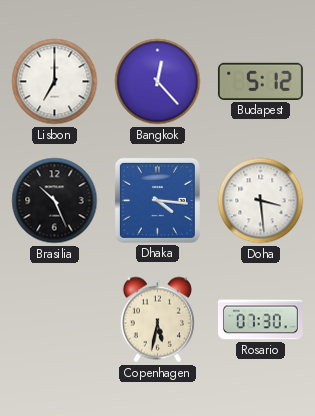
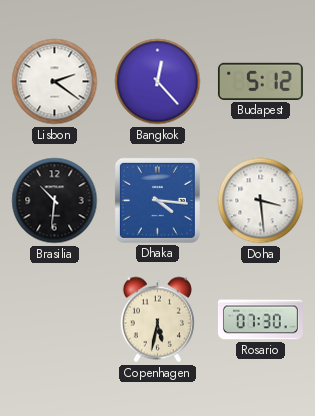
Lisbon: 7:00 -> 2:21
Brasilia: 10:26 -> 10:31
